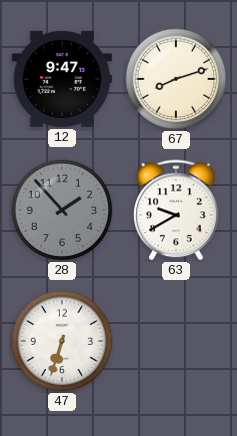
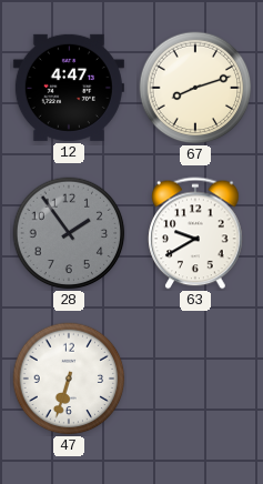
12: 9:47 -> 4:47
28: 1:53 -> 1:54
